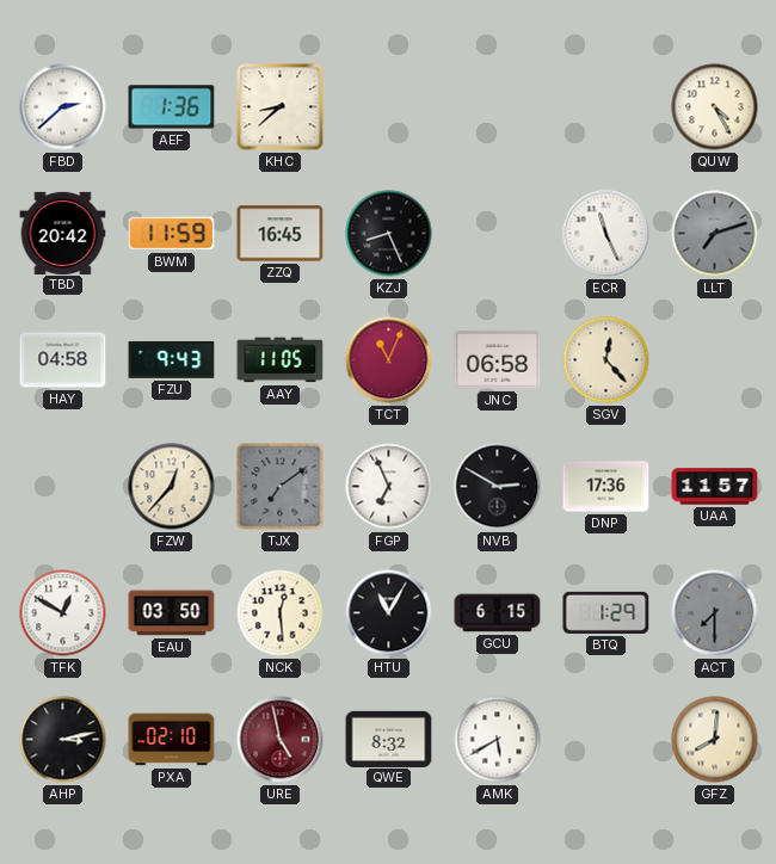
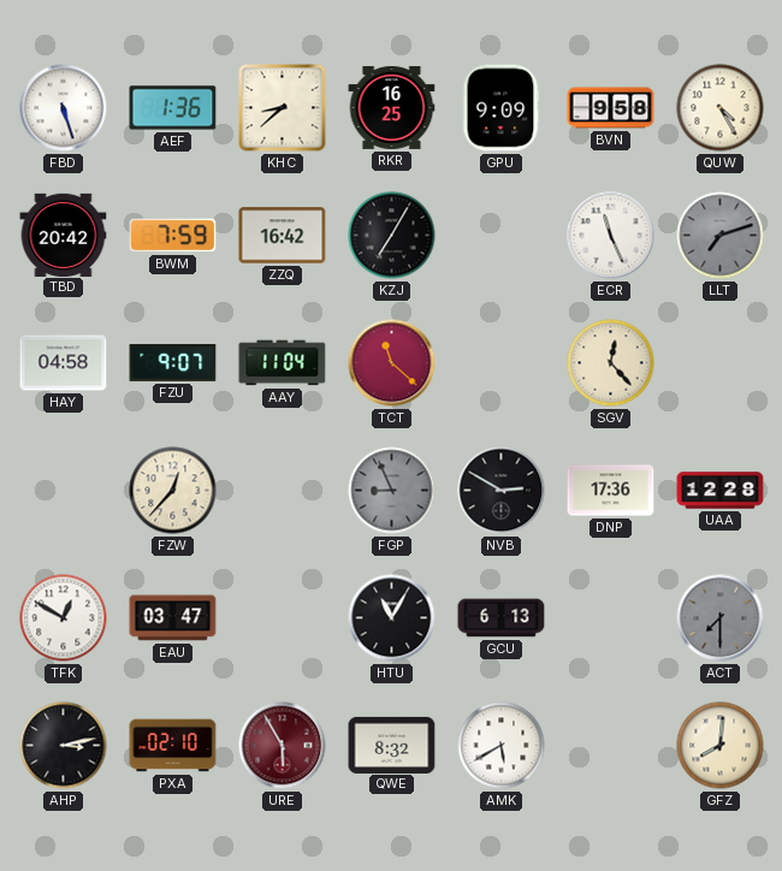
FBD: 2:38 -> 5:27
RKR: none -> 16:25
GPU: none -> 9:09
BVN: none -> 9:58
BWM: 11:59 -> 7:59
ZZQ: 16:45 -> 16:42
KZJ: 8:26 -> 7:05
FZU: 9:43 -> 9:07
AAY: 11:05 -> 11:04
TCT: 11:04 -> 11:22
JNC: 06:58 -> none
TJX: 7:09 -> none
FGP: 6:56 -> 8:56
FGP dial: white -> grey
UAA: 11:57 -> 12:28
EAU: 03:50 -> 03:47
NCK: 12:29 -> none
GCU: 6:15 -> 6:13
BTQ: 1:29 -> none
URE: 4:58 -> 5:55
